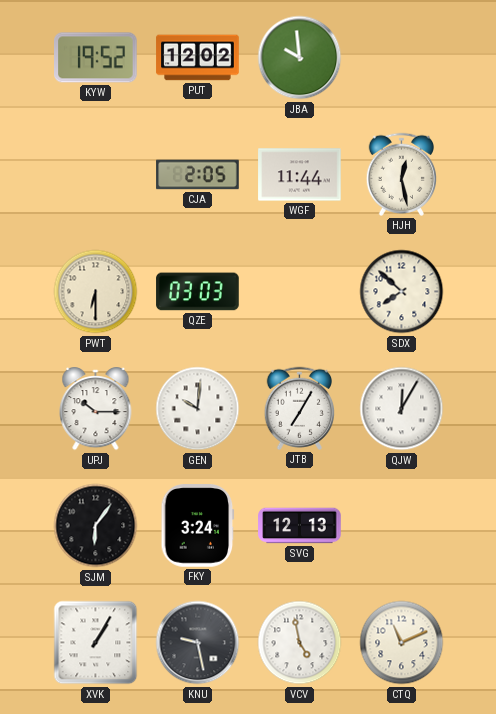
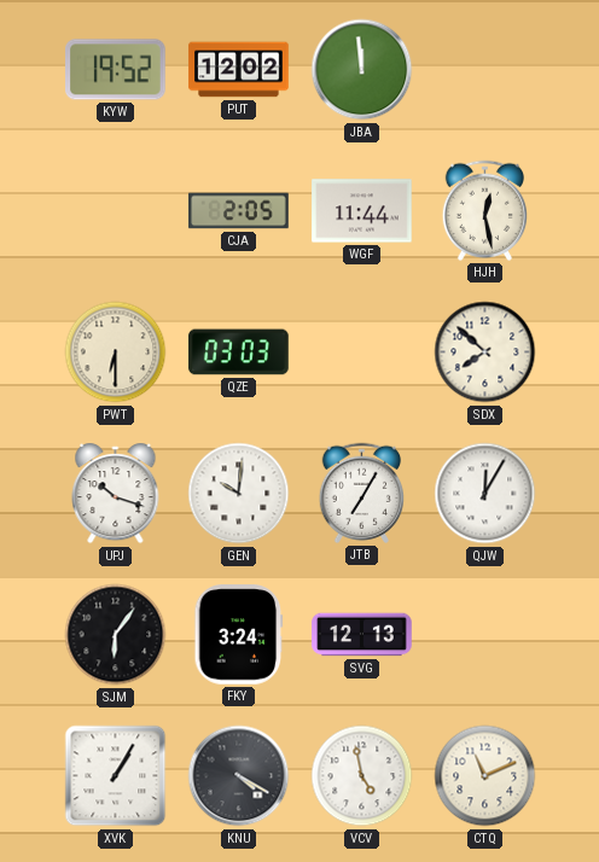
JBA: 9:59 -> 11:59
UPJ: 10:15 -> 10:18
KNU: 9:28 -> 4:20
